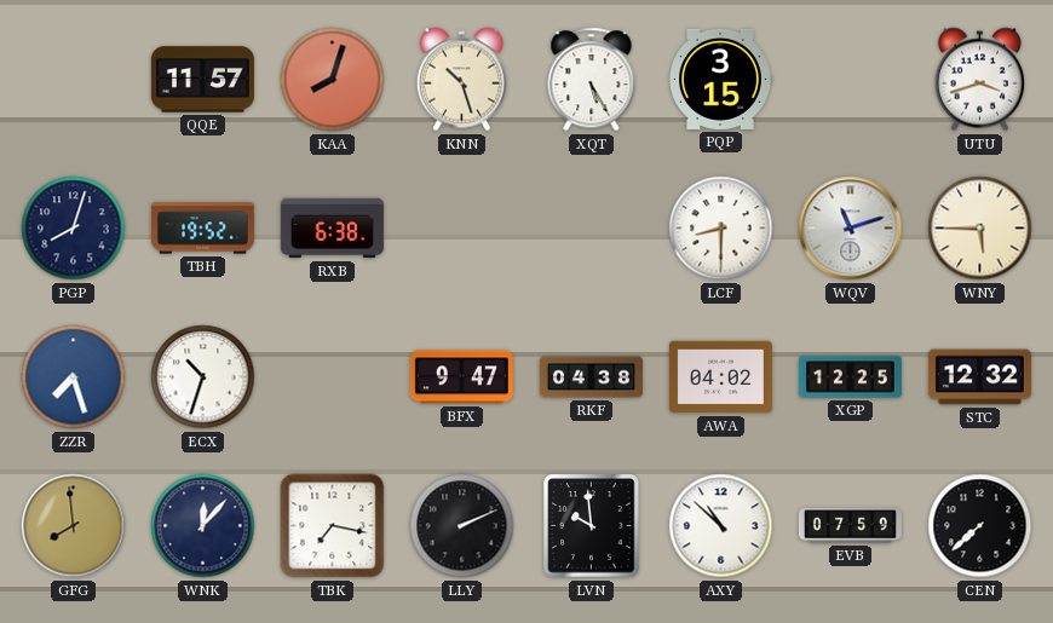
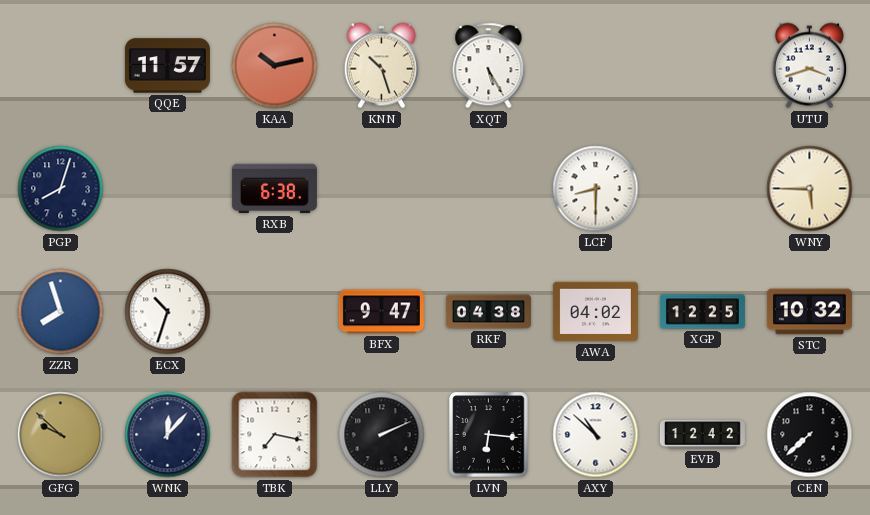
KAA: 8:03 -> 10:13
PQP: 3:15 -> none
TBH: 19:52 -> none
WQV: 11:12 -> none
ZZR: 7:27 -> 7:57
STC: 12:32 -> 10:32
GFG: 7:59 -> 9:52
LVN: 9:59 -> 6:16
EVB: 07:59 -> 12:42
